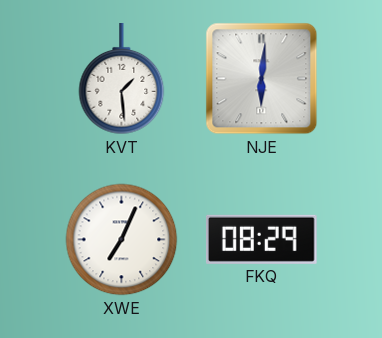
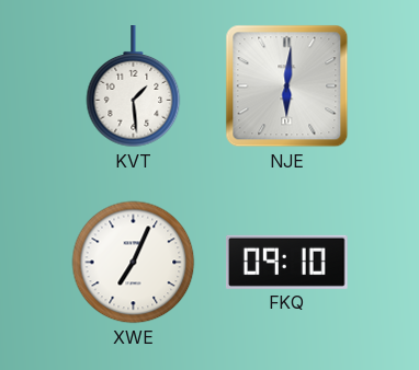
FKQ: 08:29 -> 09:10
